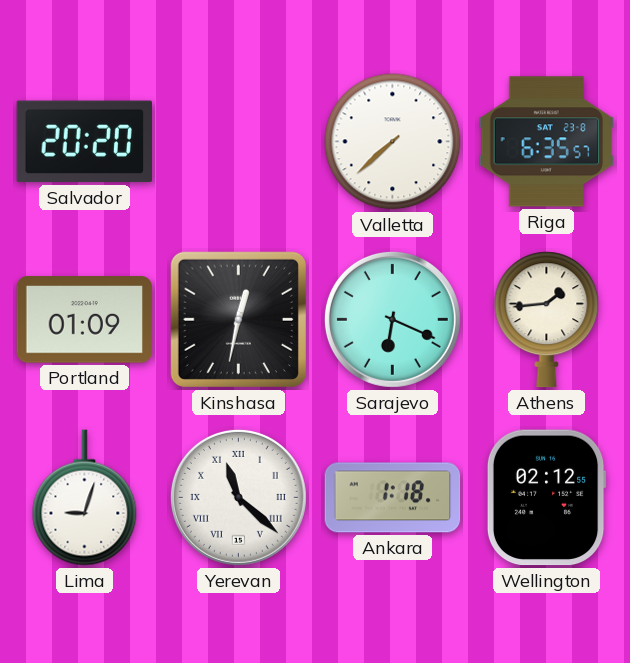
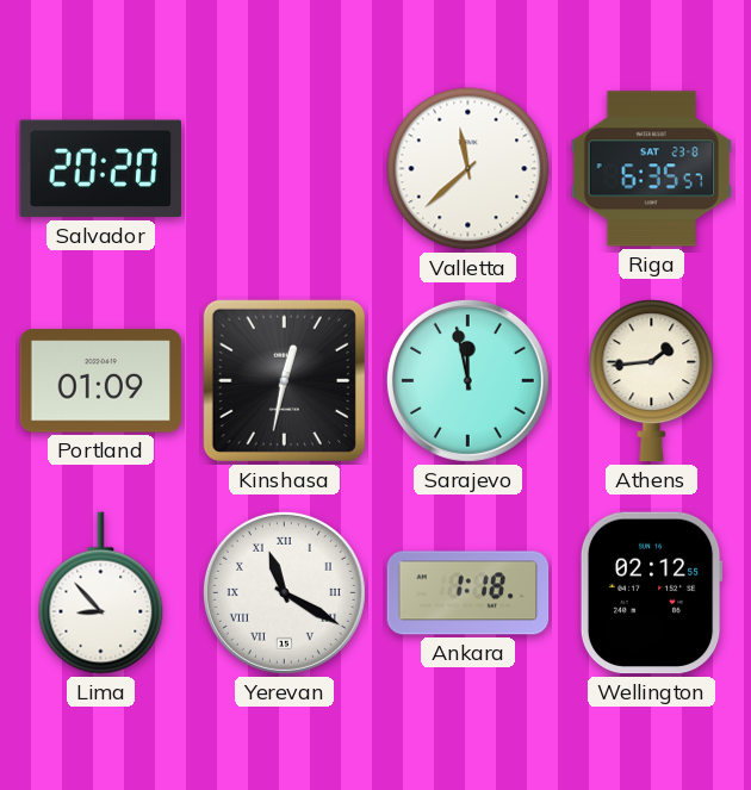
Valletta: 7:38 -> 11:38
Sarajevo: 6:19 -> 11:58
Lima: 9:03 -> 8:53
Yerevan: 11:22 -> 11:20
